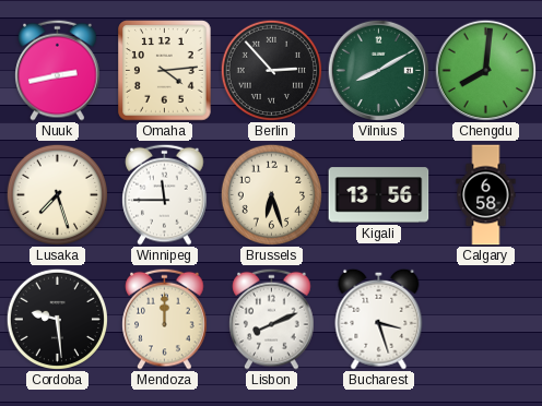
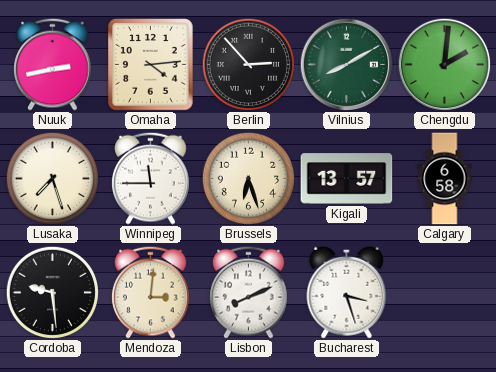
Chengdu: 8:01 -> 2:01
Kigali: 13:56 -> 13:57
Mendoza: 12:00 -> 3:01
